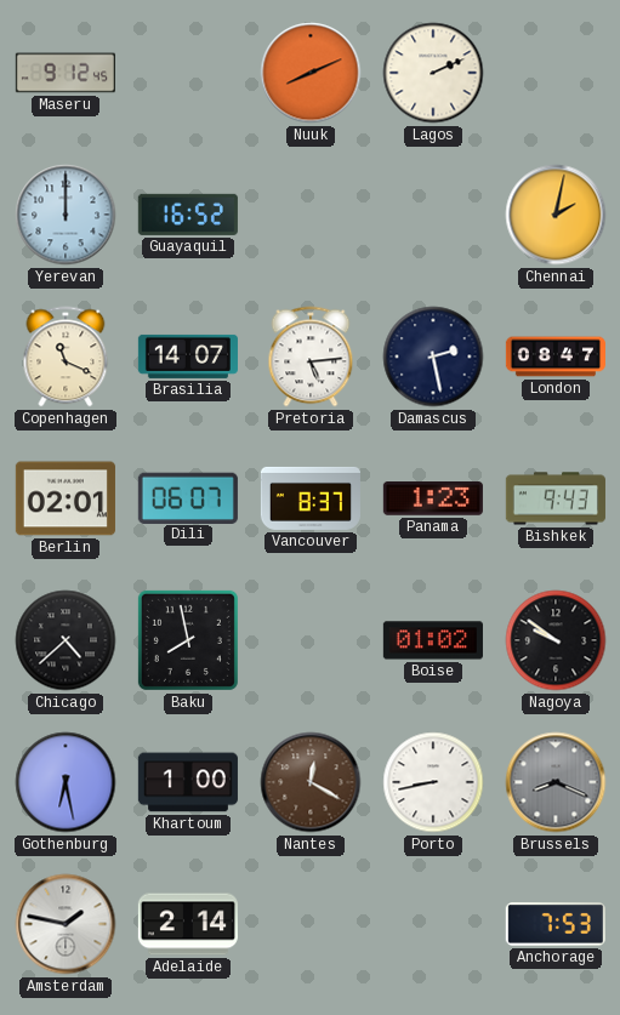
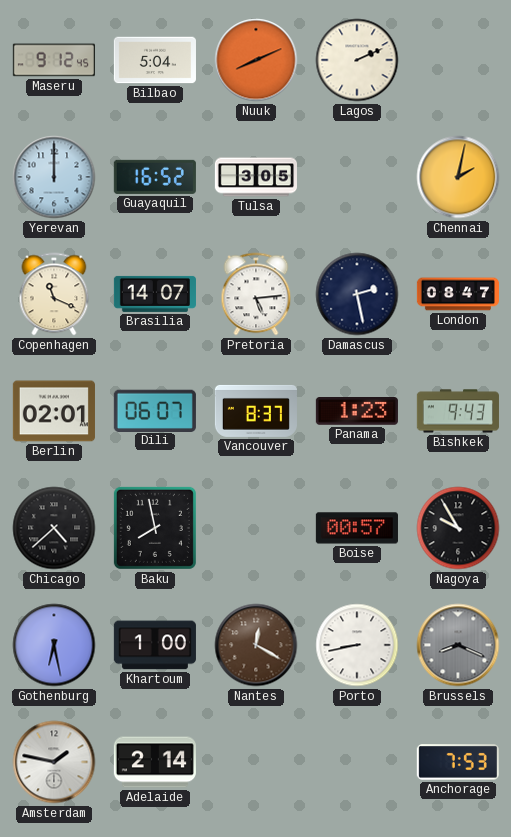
Bilbao: none -> 5:04
Tulsa: none -> 3:05
Boise: 01:02 -> 00:57
Nagoya: 9:51 -> 9:55
